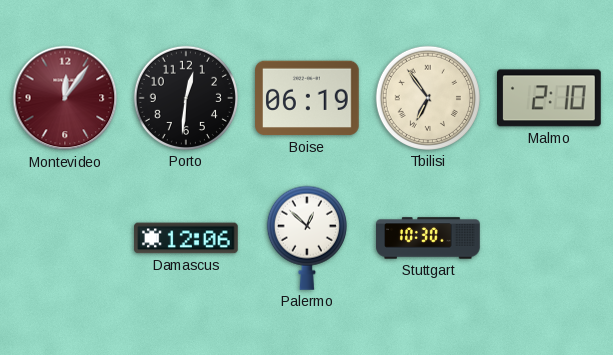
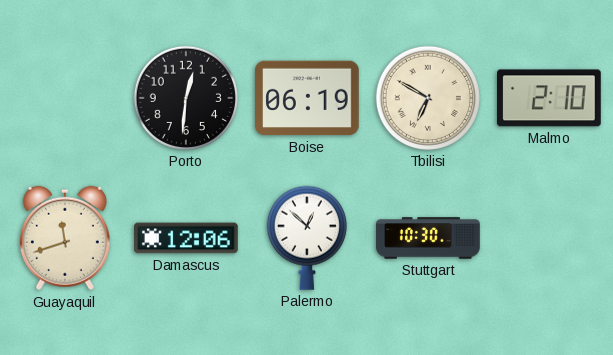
Montevideo: 12:06 -> none
Tbilisi: 6:54 -> 6:50
Guayaquil: none -> 11:42
